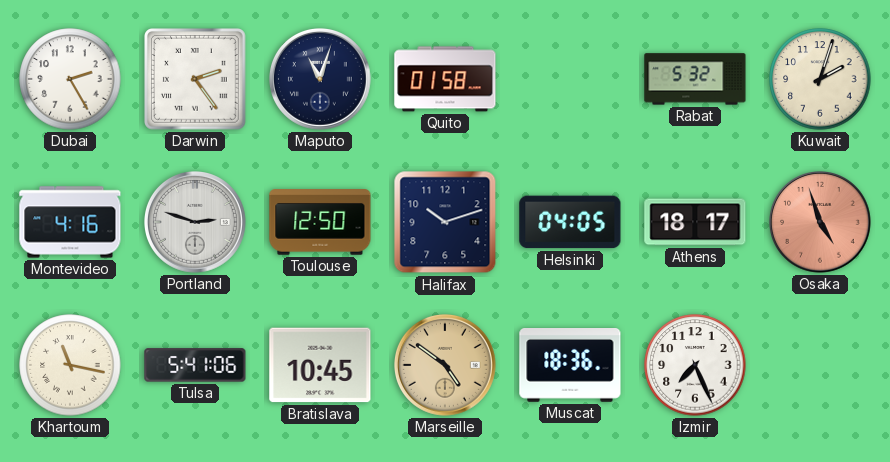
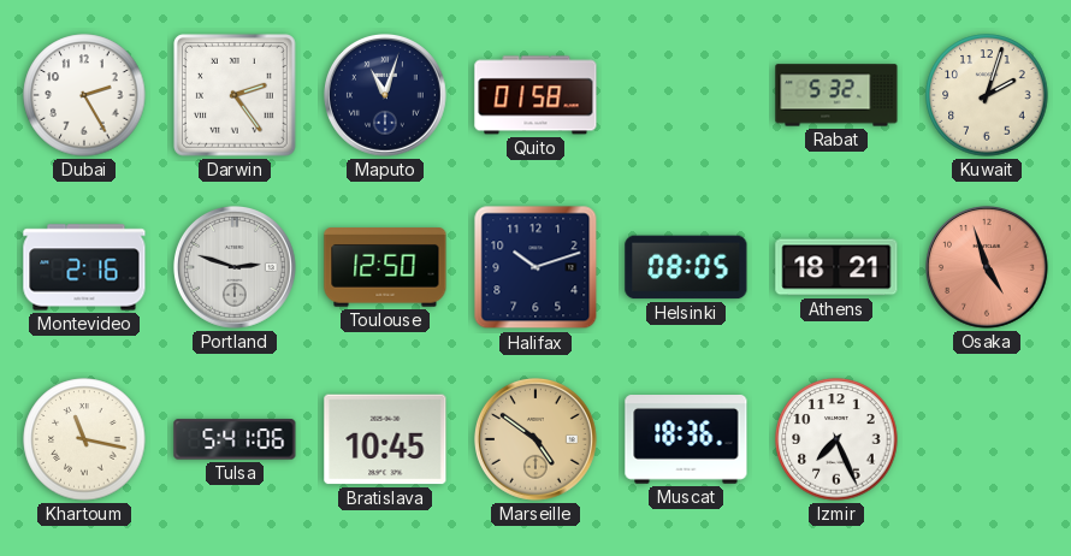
Montevideo: 4:16 -> 2:16
Helsinki: 04:05 -> 08:05
Athens: 18:17 -> 18:21
